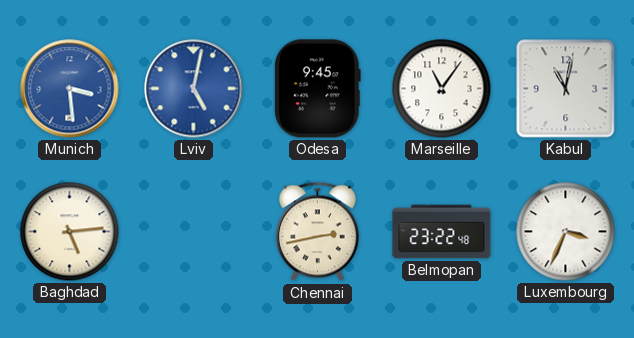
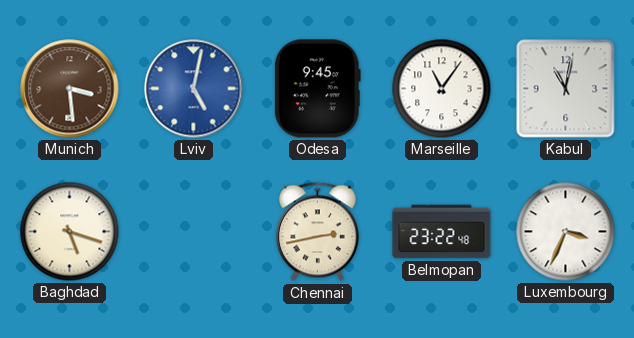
Munich dial: blue -> brown
Baghdad: 5:14 -> 5:18
